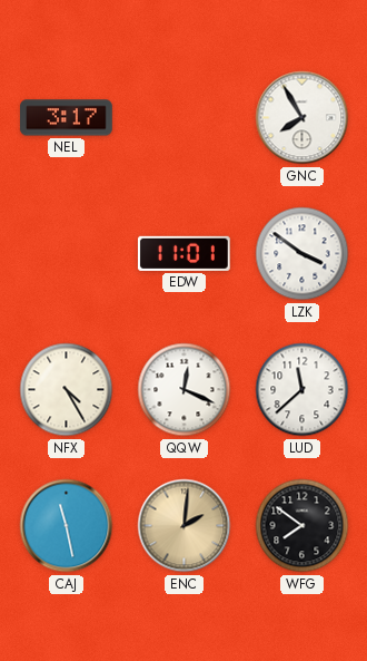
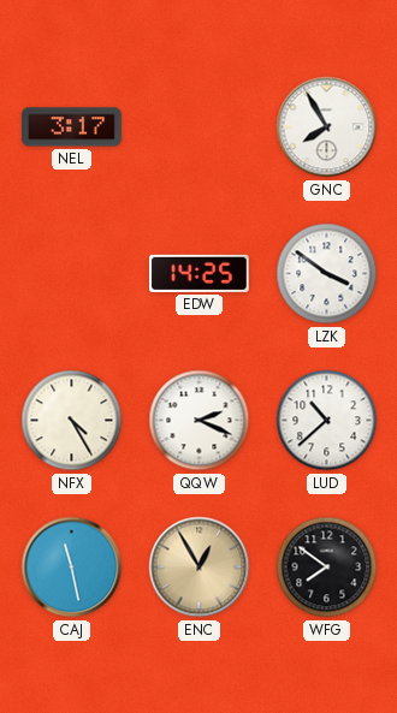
EDW: 11:01 -> 14:25
QQW: 12:19 -> 2:19
LUD: 11:38 -> 10:38
ENC: 2:01 -> 12:55
